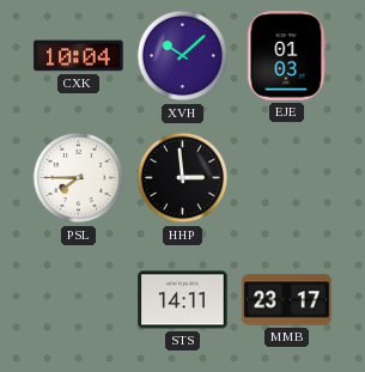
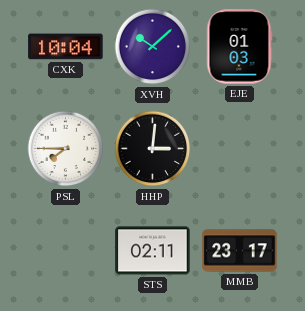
HHP: 2:59 -> 3:01
STS: 14:11 -> 02:11
